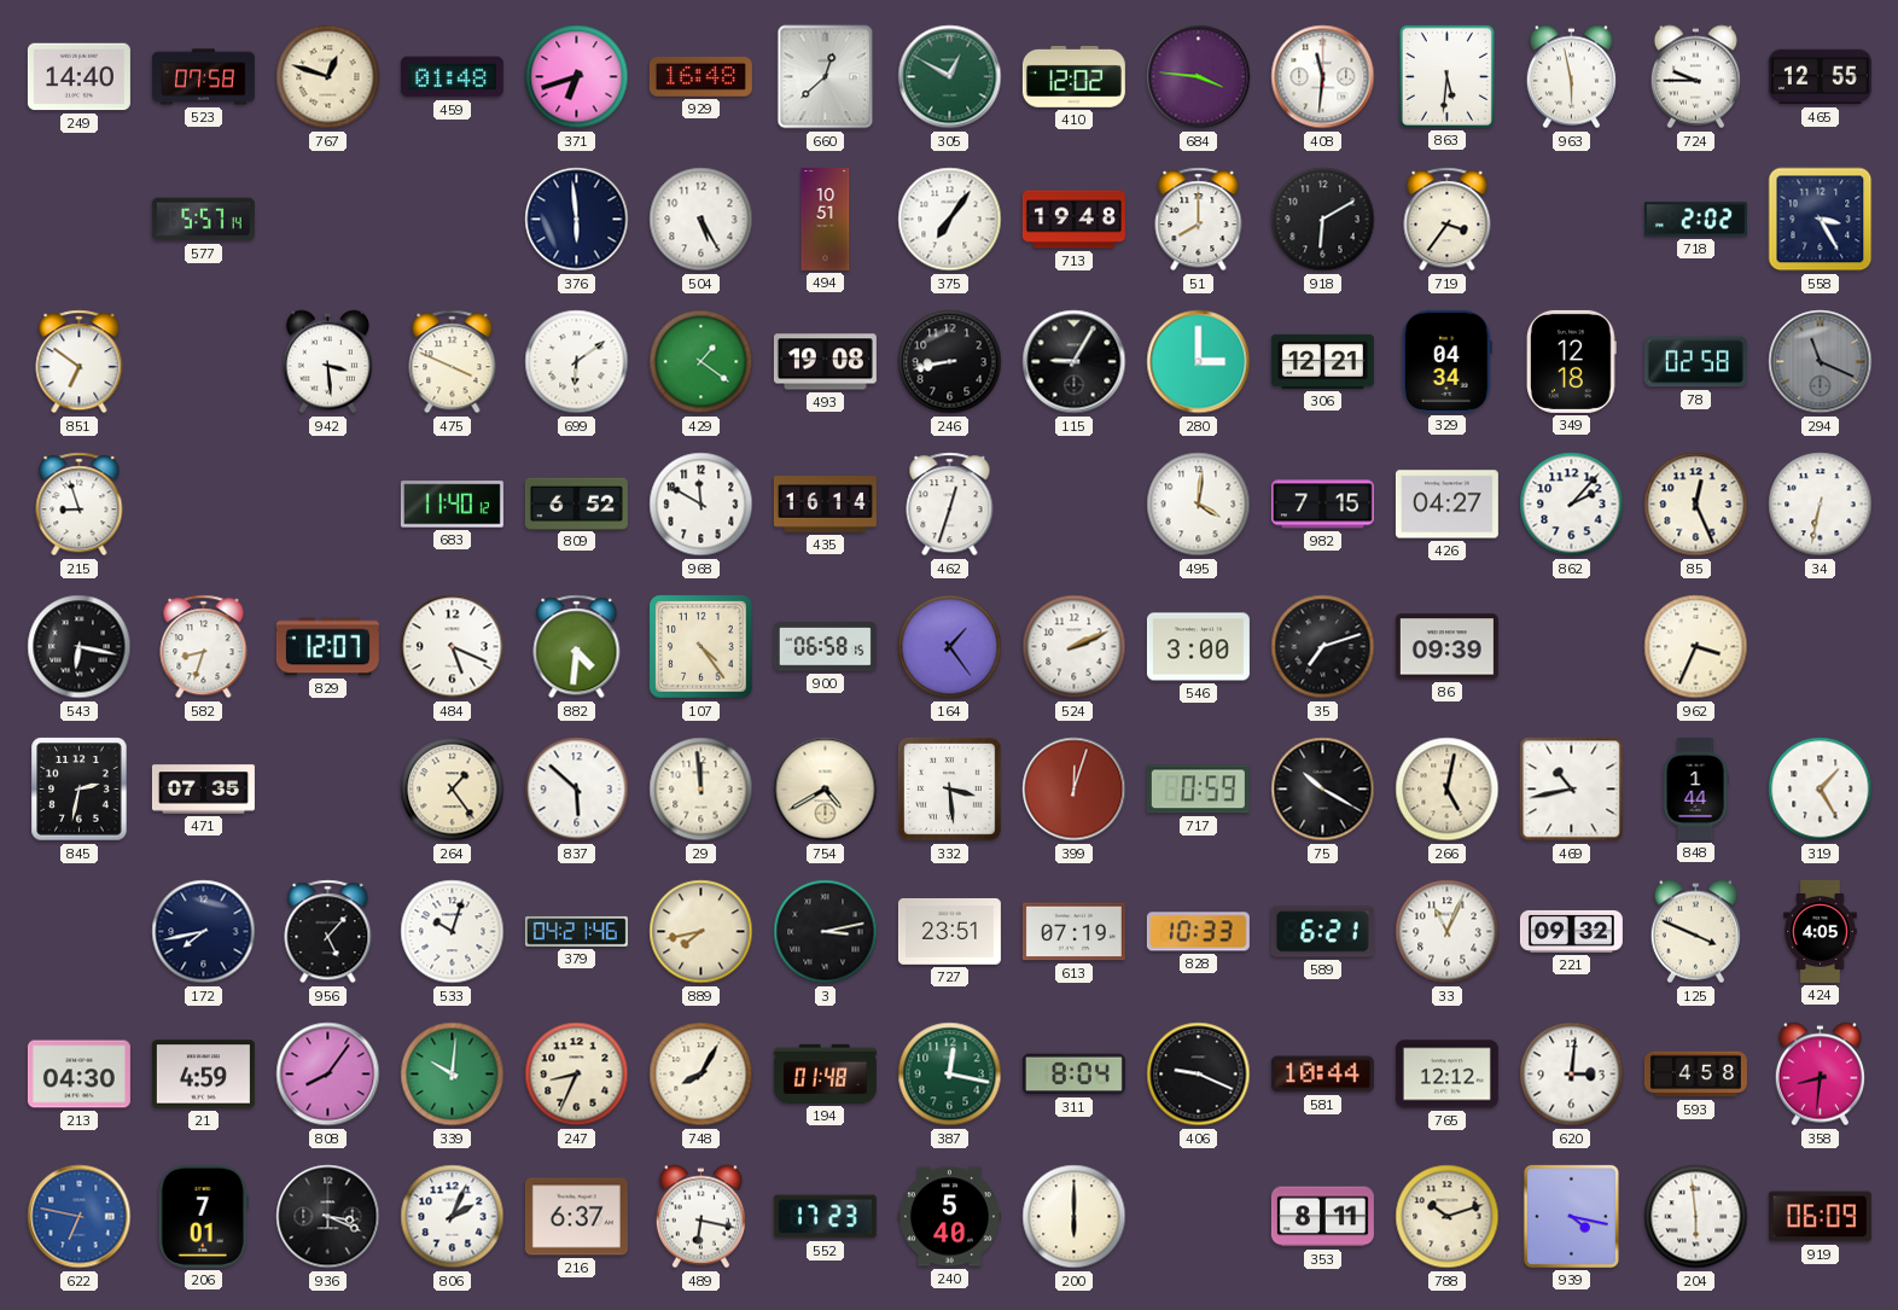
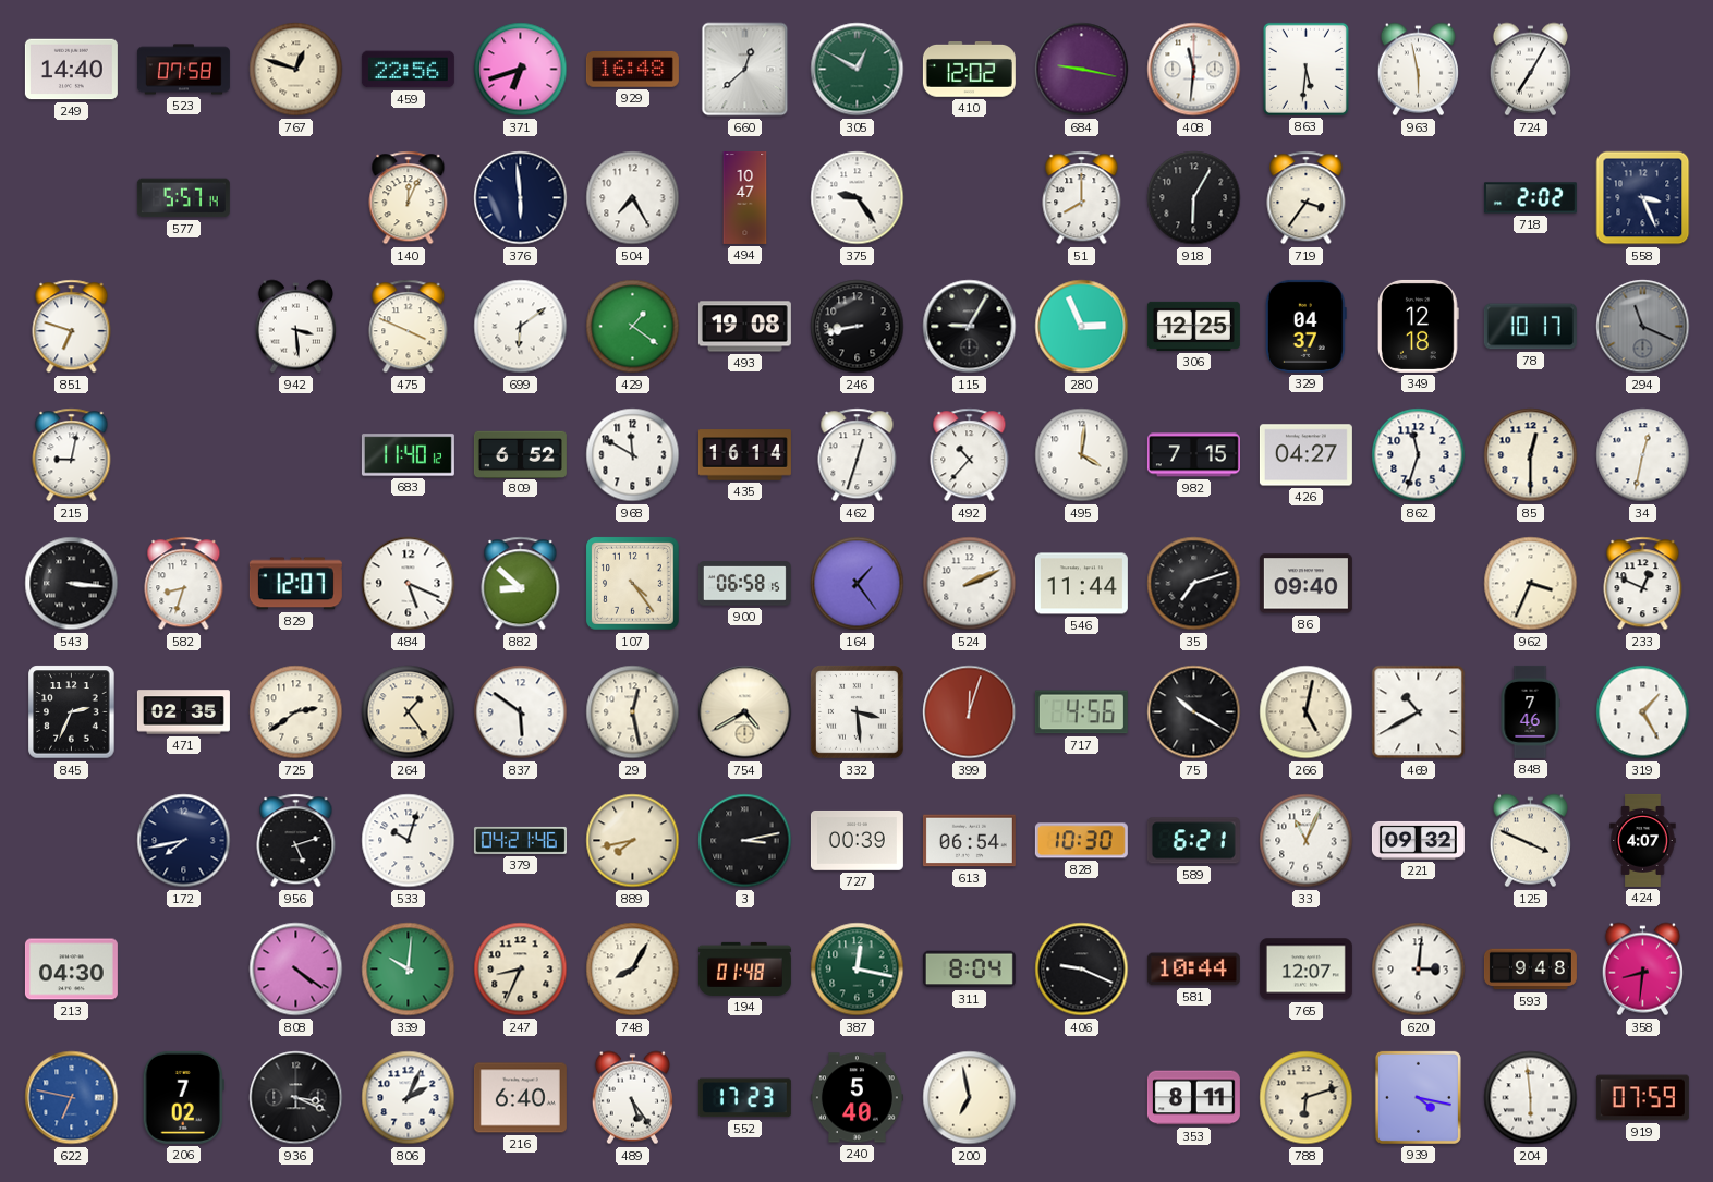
459: 01:48 -> 22:56
684: 3:46 -> 9:17
724: 9:45 -> 7:05
465: 12:55 -> none
140: none -> 12:04
504: 5:25 -> 7:25
494: 10:51 -> 10:47
375: 7:06 -> 9:24
713: 19:48 -> none
918: 6:10 -> 6:05
558: 3:25 -> 3:26
851: 6:51 -> 6:48
280: 3:00 -> 2:56
306: 12:21 -> 12:25
329: 04:34 -> 04:37
78: 02:58 -> 10:17
215: 8:57 -> 9:02
492: none -> 10:37
862: 2:07 -> 11:33
85: 12:26 -> 12:30
34: 6:32 -> 12:32
543: 6:17 -> 3:16
882: 4:31 -> 8:52
546: 3:00 -> 11:44
86: 09:39 -> 09:40
233: none -> 12:49
845: 2:32 -> 2:34
471: 07:35 -> 02:35
725: none -> 2:39
837: 5:52 -> 5:51
29: 11:59 -> 12:28
717: 0:59 -> 4:56
469: 10:43 -> 10:40
848: 1:44 -> 7:46
956: 5:07 -> 5:12
727: 23:51 -> 00:39
613: 07:19 -> 06:54
828: 10:33 -> 10:30
424: 4:05 -> 4:07
21: 4:59 -> none
808: 8:06 -> 4:21
765: 12:12 -> 12:07
593: 4:58 -> 9:48
206: 7:01 -> 7:02
216: 6:37 -> 6:40
489: 6:17 -> 5:24
200: 6:00 -> 6:58
788: 10:12 -> 6:12
919: 06:09 -> 07:59
